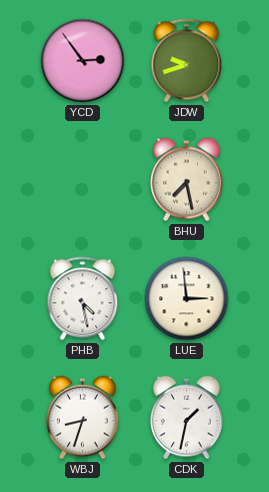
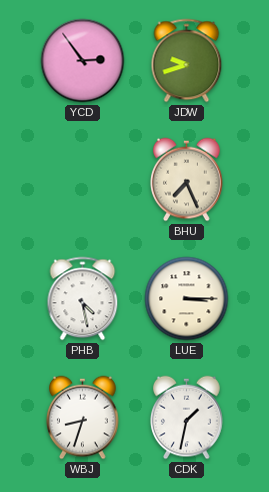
BHU: 7:28 -> 7:26
LUE: 2:59 -> 3:15
